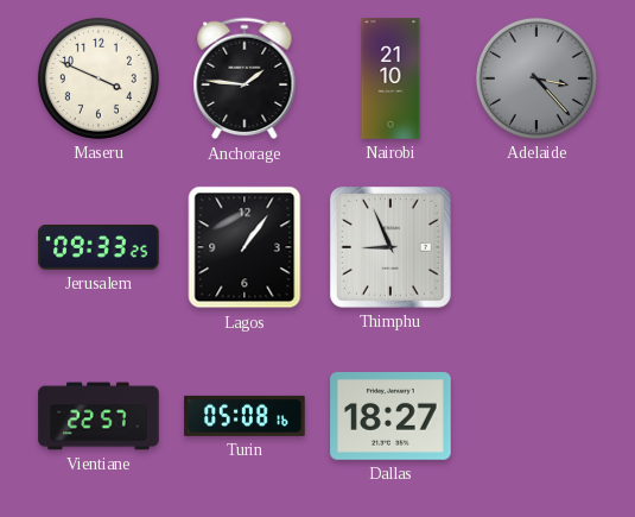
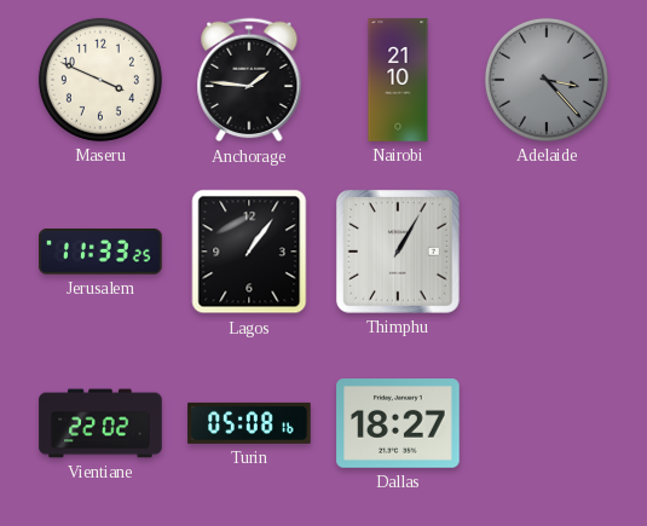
Jerusalem: 09:33 -> 11:33
Thimphu: 8:56 -> 1:05
Vientiane: 22:57 -> 22:02
